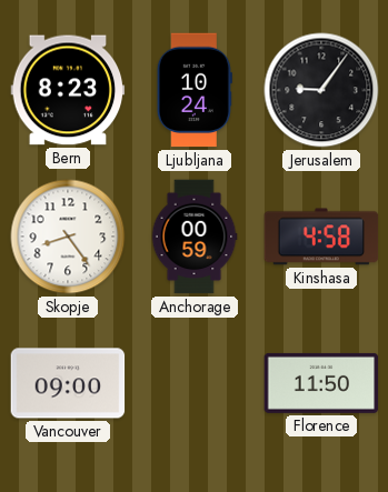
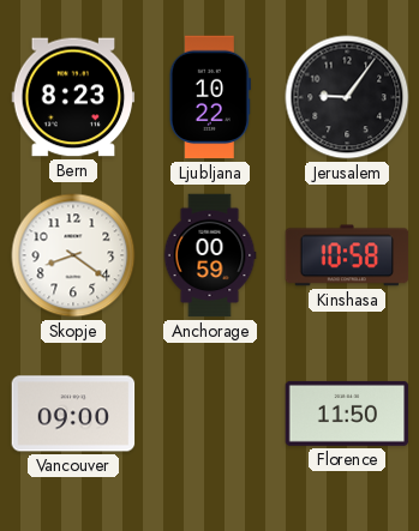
Ljubljana: 10:24 -> 10:22
Skopje: 8:24 -> 8:21
Kinshasa: 4:58 -> 10:58
